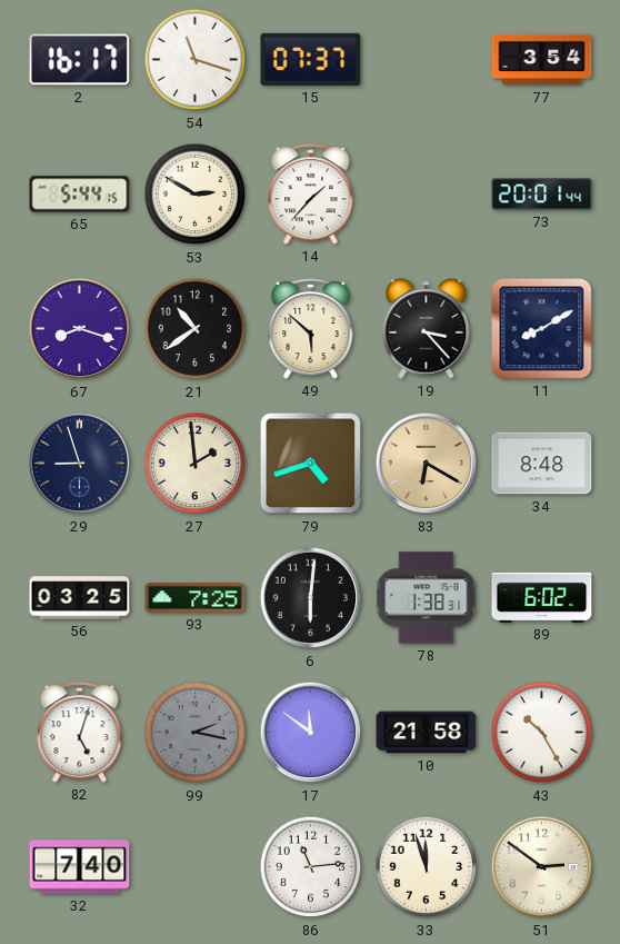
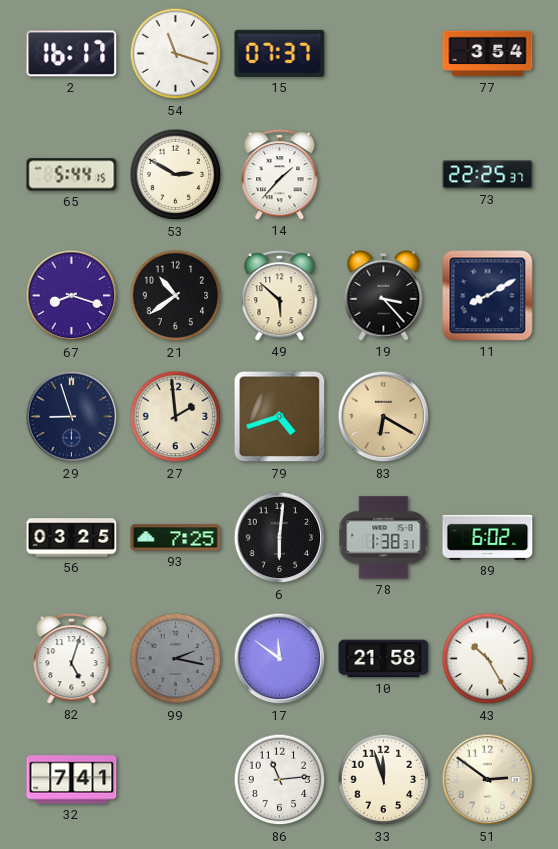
73: 20:01 -> 22:25
34: 8:48 -> none
32: 7:40 -> 7:41
